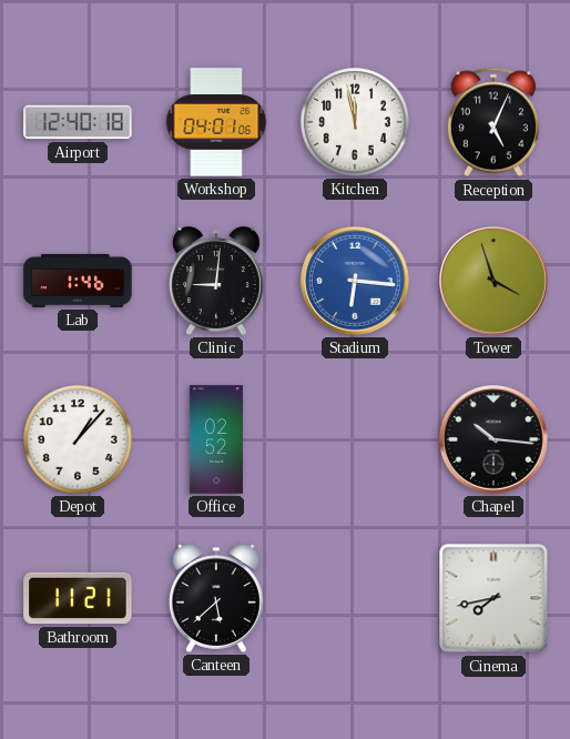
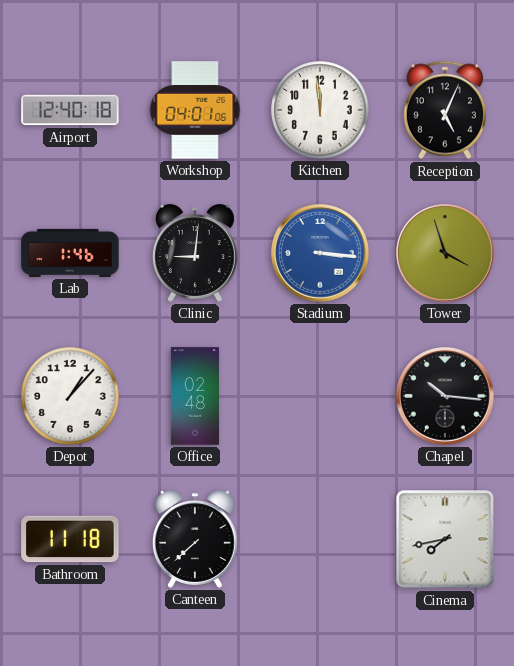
Kitchen: 11:58 -> 11:59
Stadium: 6:16 -> 3:16
Office: 02:52 -> 02:48
Bathroom: 11:21 -> 11:18
Canteen: 5:38 -> 7:38
